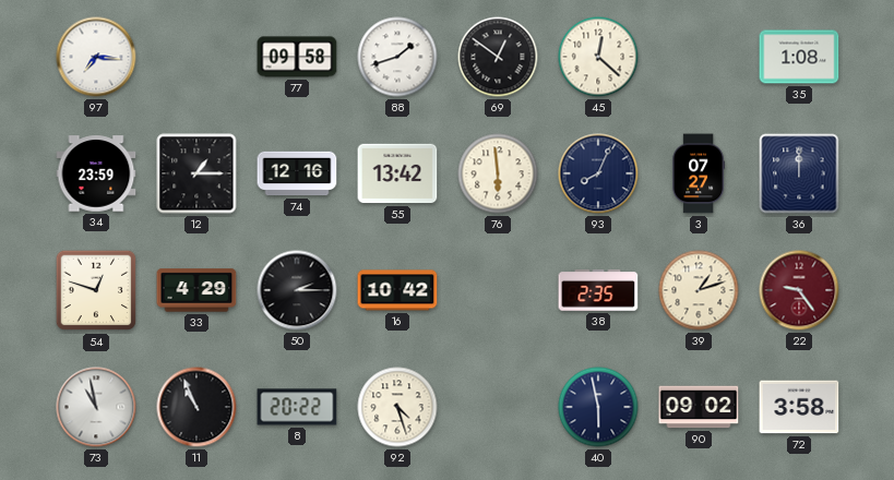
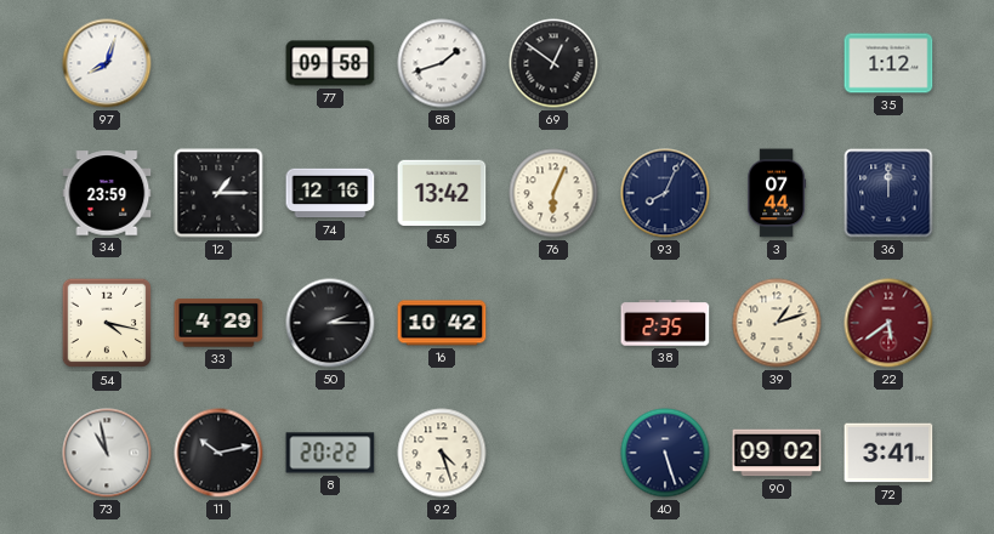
97: 7:16 -> 8:03
45: 12:22 -> none
35: 1:08 -> 1:12
76: 5:59 -> 6:04
3: 07:27 -> 07:44
54: 12:48 -> 4:17
22: 9:24 -> 5:39
11: 10:56 -> 10:13
40: 5:58 -> 5:27
72: 3:58 -> 3:41
